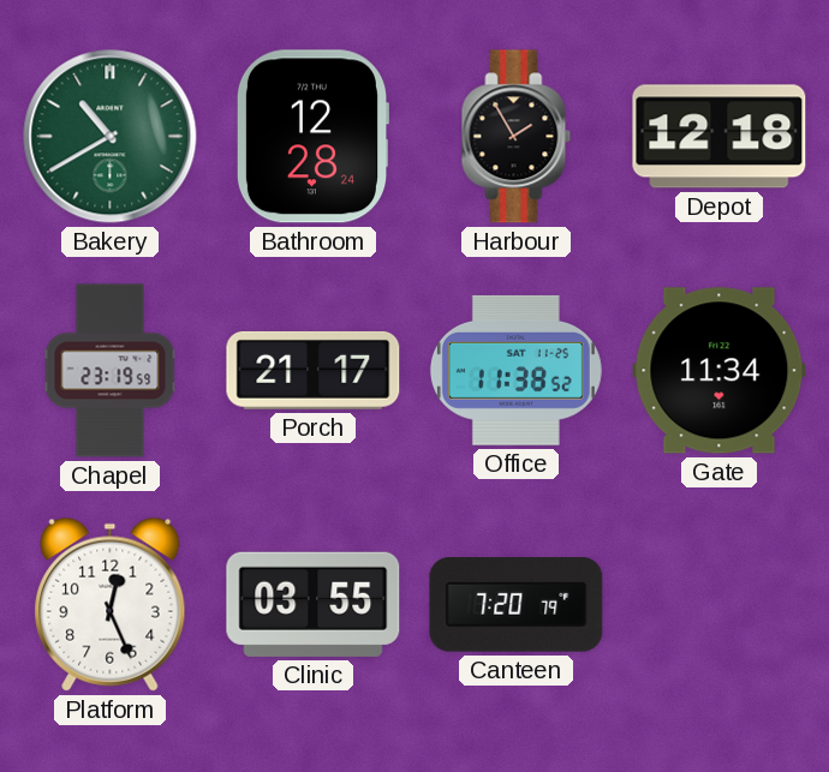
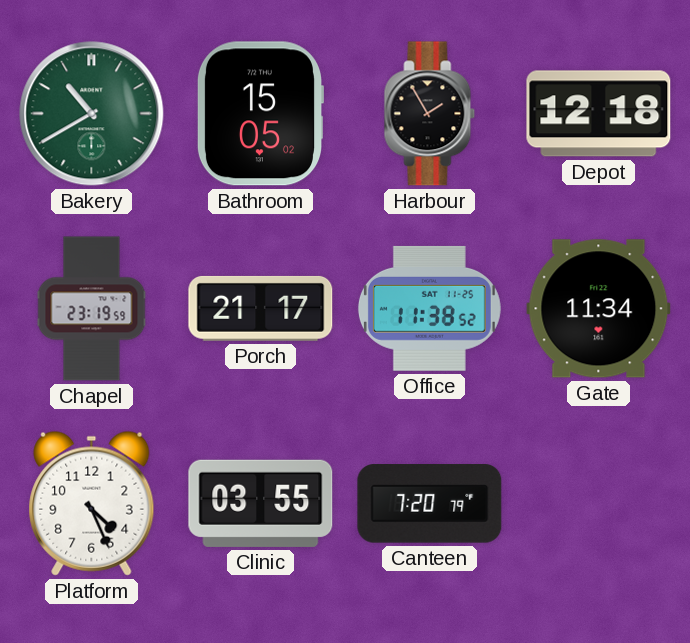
Bathroom: 12:28 -> 15:05
Platform: 12:26 -> 4:26
